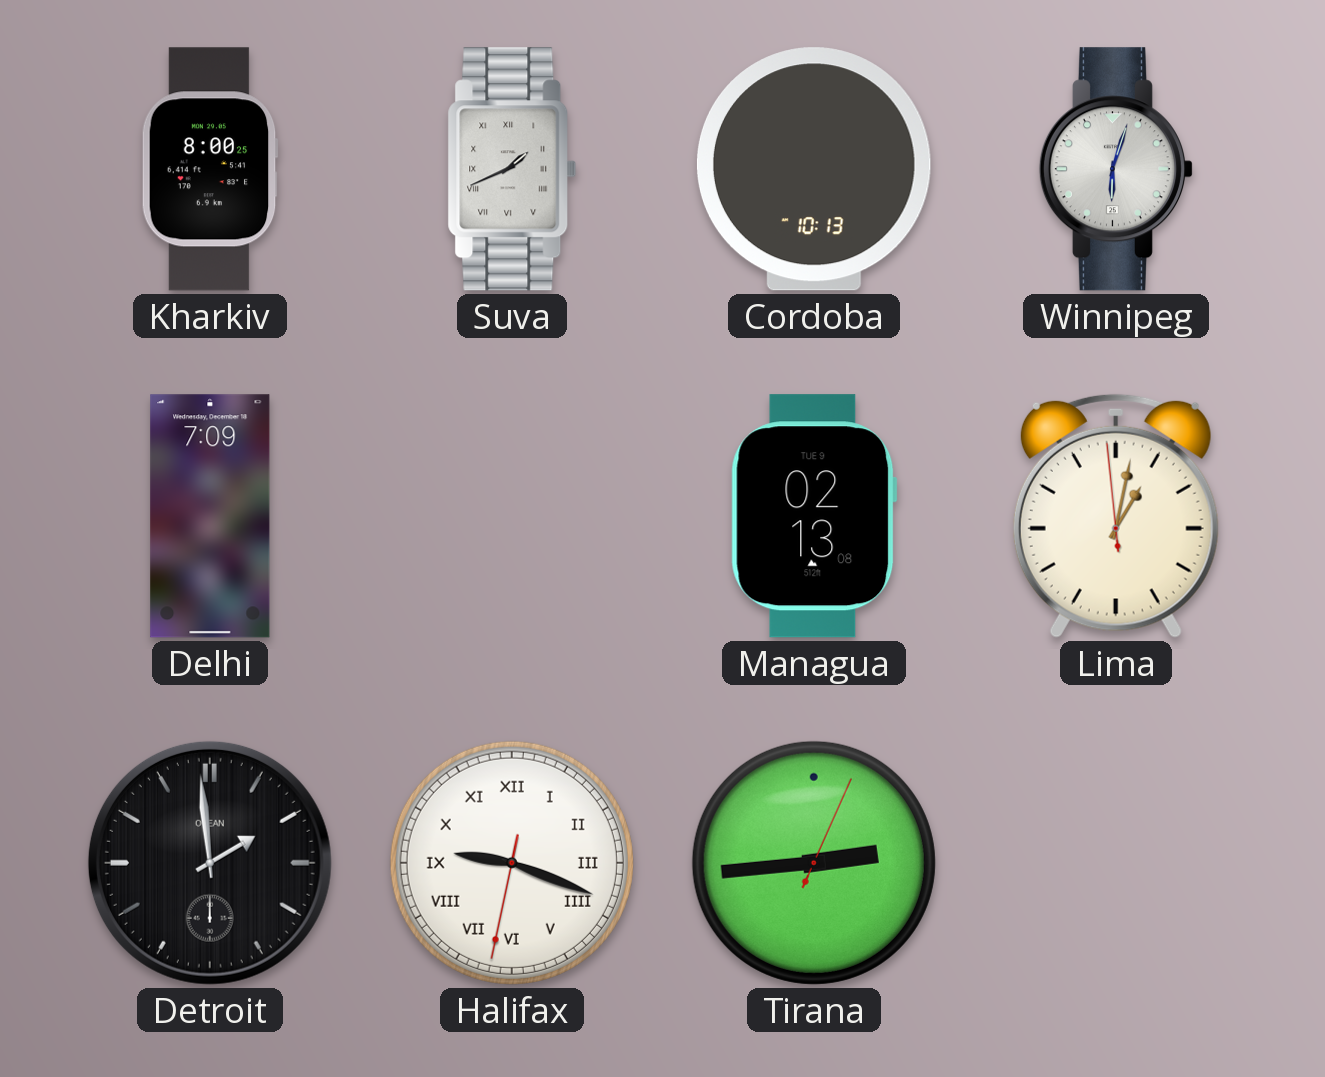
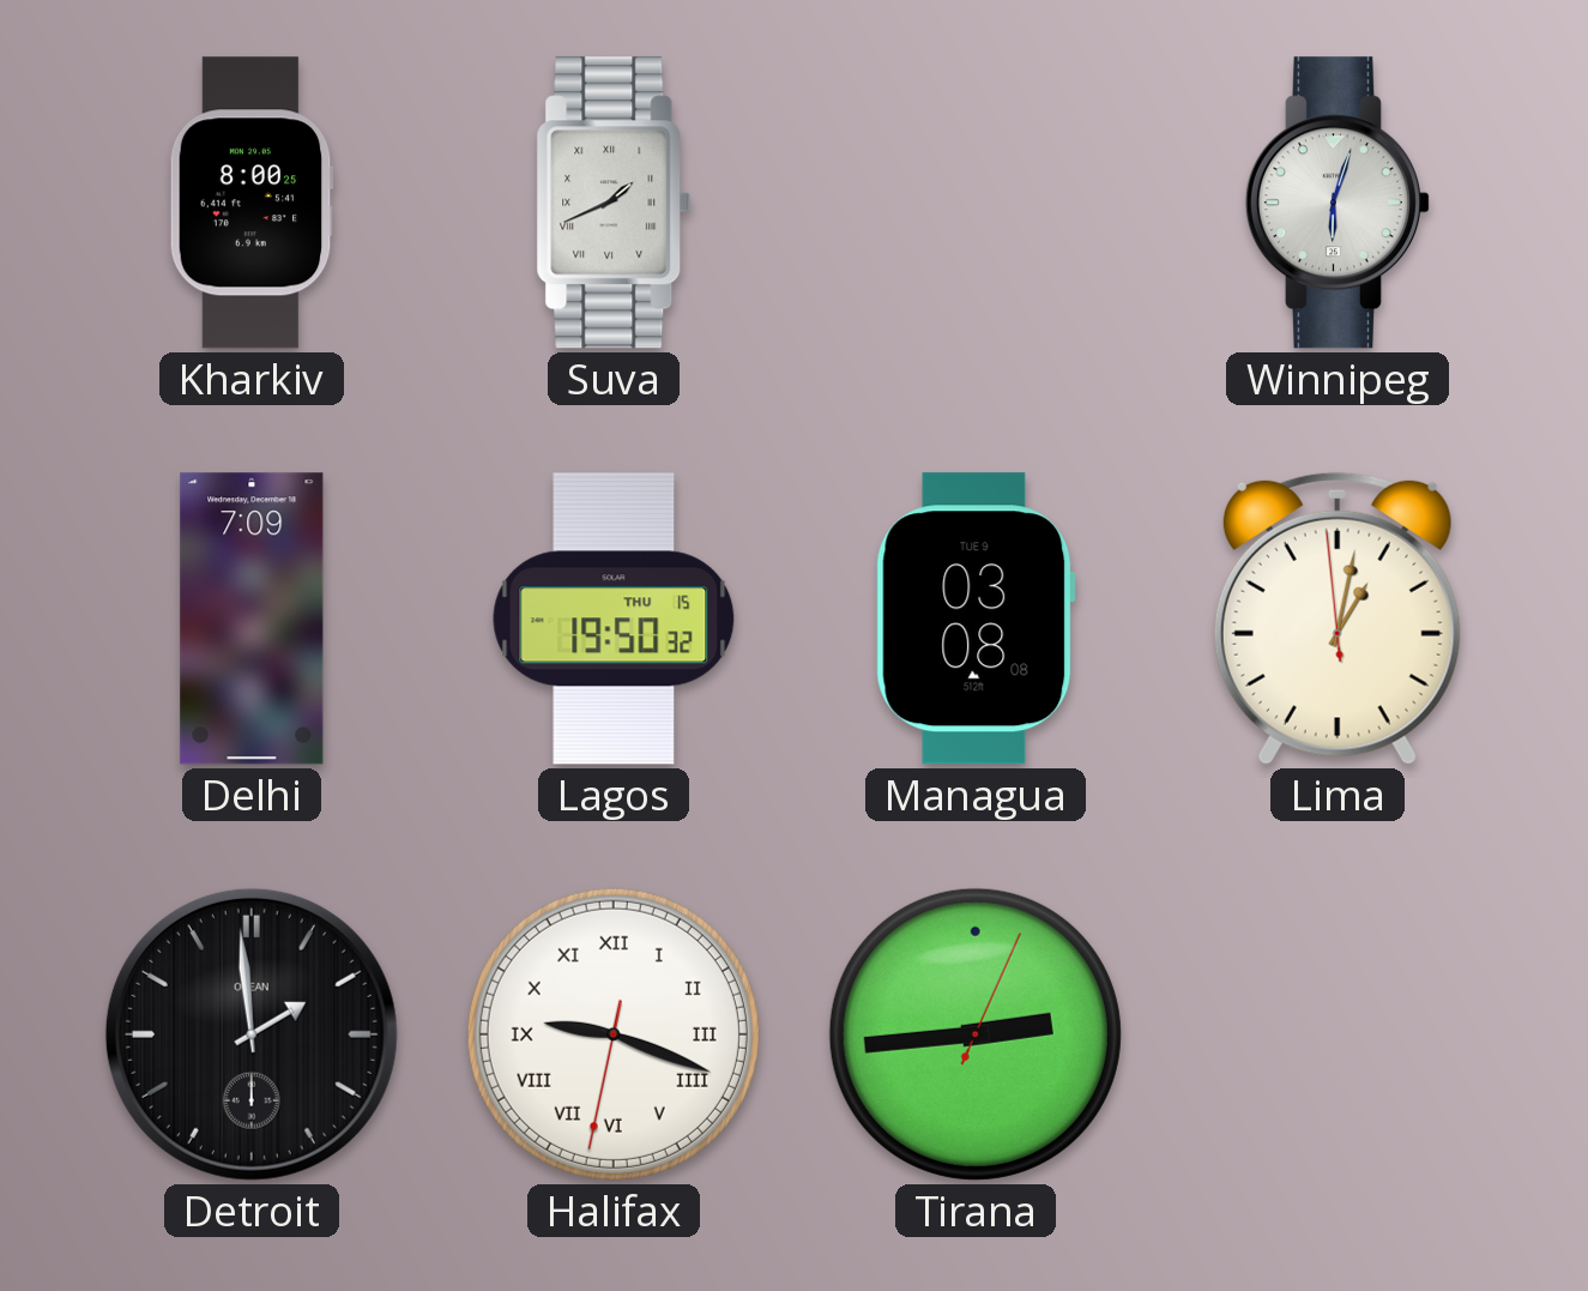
Cordoba: 10:13 -> none
Lagos: none -> 19:50
Managua: 02:13 -> 03:08
